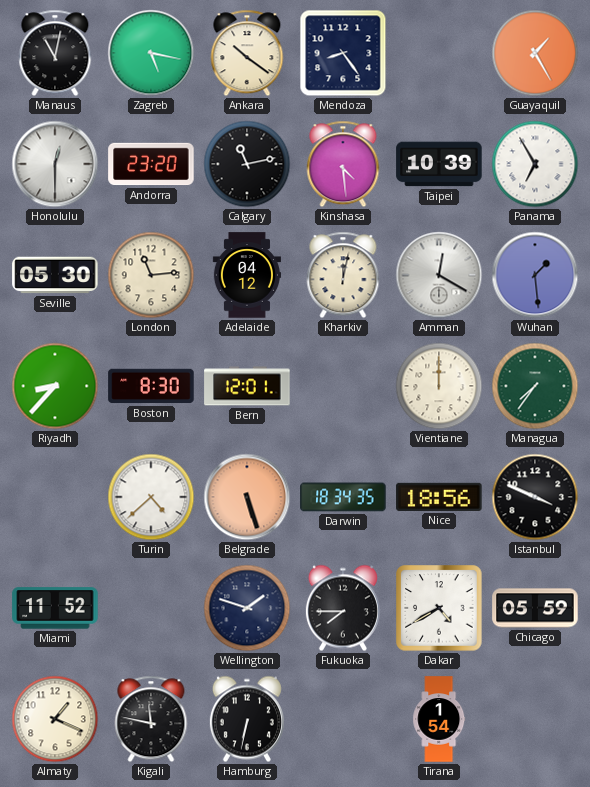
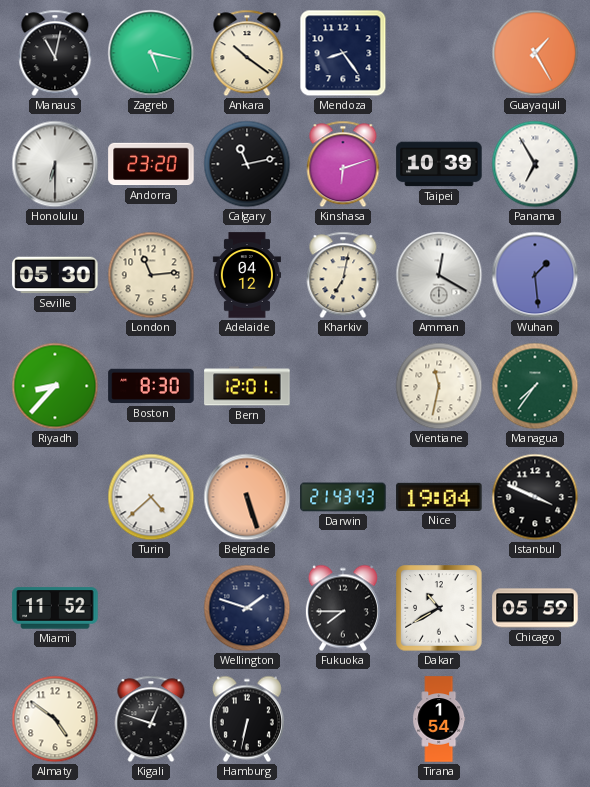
Honolulu: 12:30 -> 6:30
Kinshasa: 4:29 -> 6:12
Kharkiv: 12:02 -> 7:02
Vientiane: 12:00 -> 11:32
Darwin: 18:34 -> 21:43
Nice: 18:56 -> 19:04
Dakar: 4:40 -> 10:40
Almaty: 1:19 -> 4:51
Kigali: 11:47 -> 12:48
